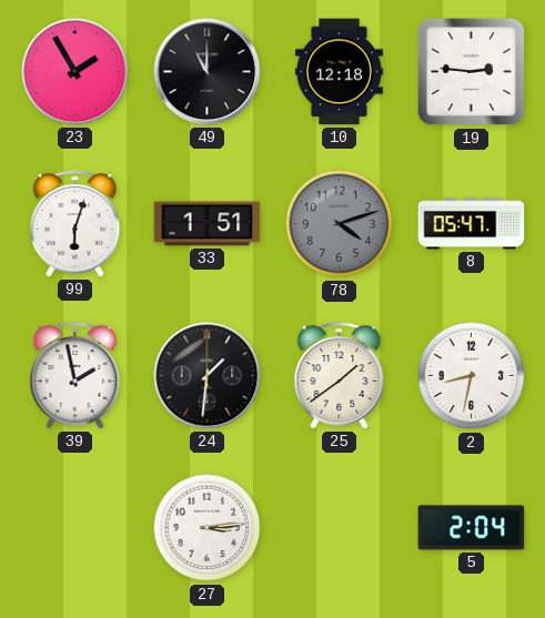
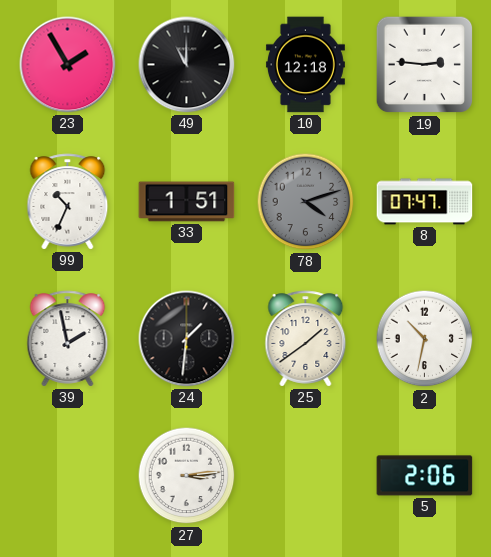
99: 6:03 -> 10:34
8: 05:47 -> 07:47
2: 8:32 -> 10:32
5: 2:04 -> 2:06
